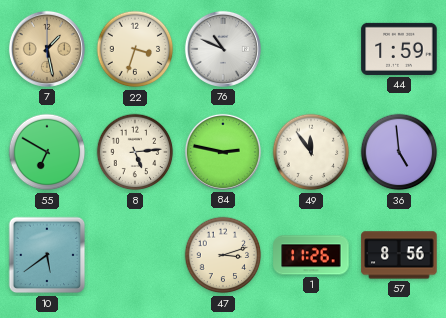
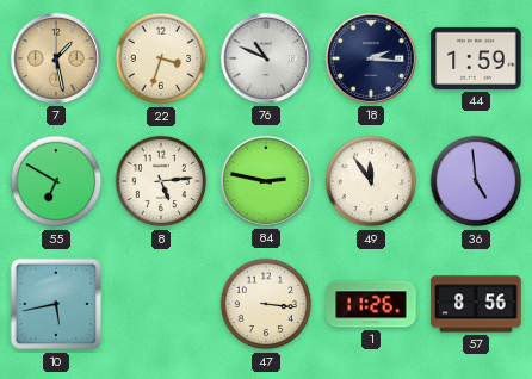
18: none -> 2:16
10: 5:39 -> 5:43
47: 3:12 -> 3:16
